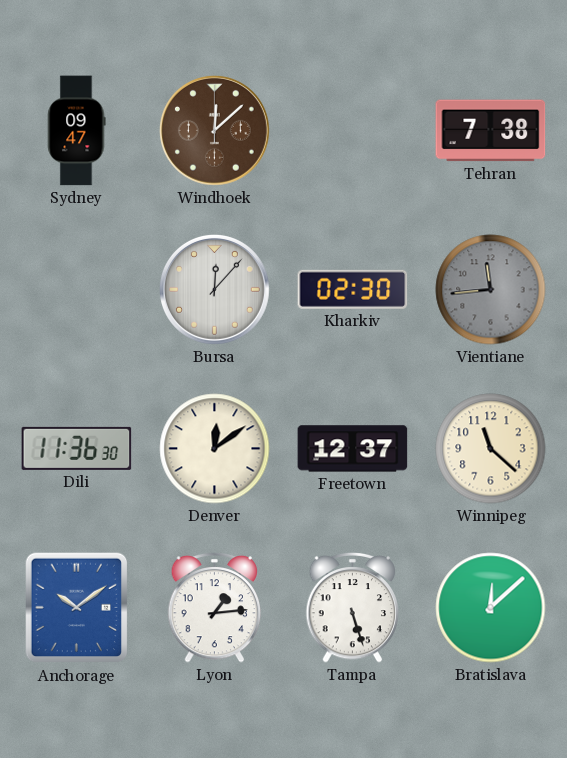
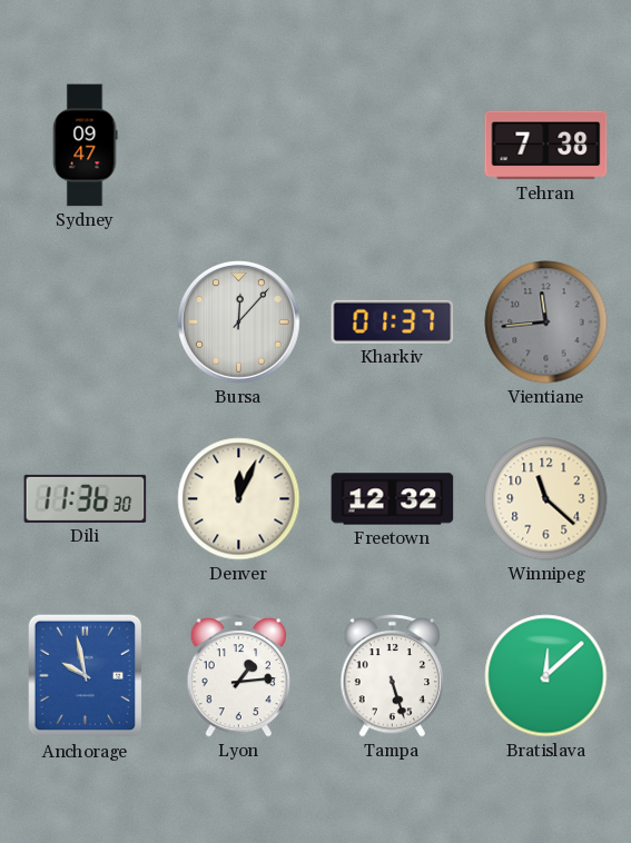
Windhoek: 12:08 -> none
Kharkiv: 02:30 -> 01:37
Denver: 12:09 -> 12:04
Freetown: 12:37 -> 12:32
Anchorage: 10:09 -> 9:58
